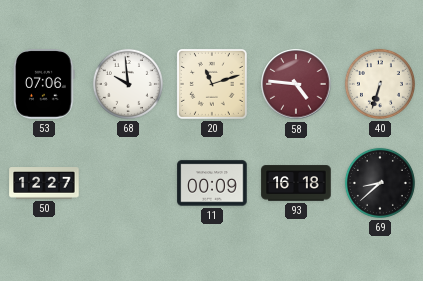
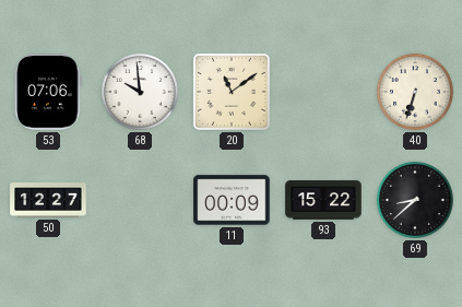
20: 11:12 -> 11:09
58: 4:46 -> none
93: 16:18 -> 15:22
